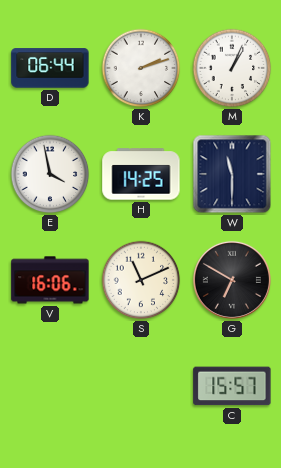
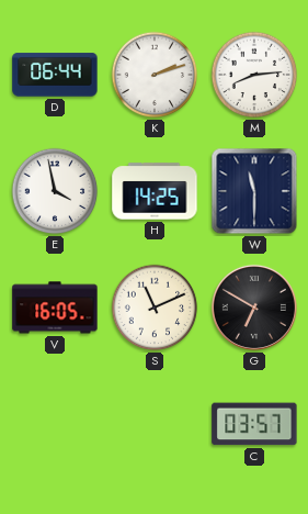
M: 1:04 -> 8:14
V: 16:06 -> 16:05
C: 15:57 -> 03:57
